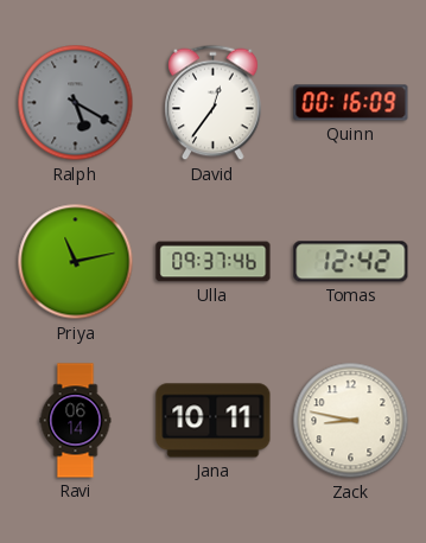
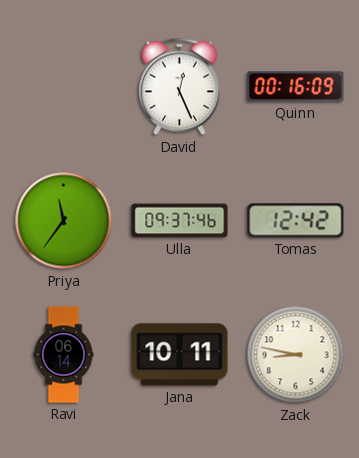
Ralph: 5:20 -> none
David: 12:36 -> 12:26
Priya: 11:13 -> 11:36
